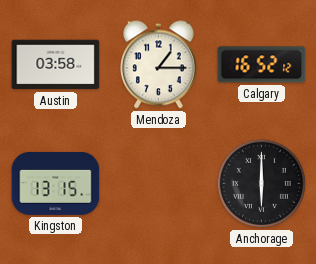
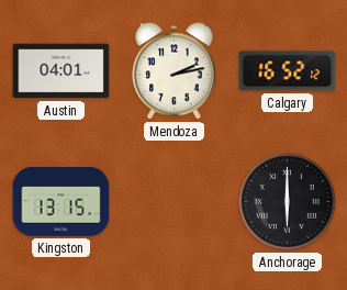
Austin: 03:58 -> 04:01
Mendoza: 1:15 -> 2:13
